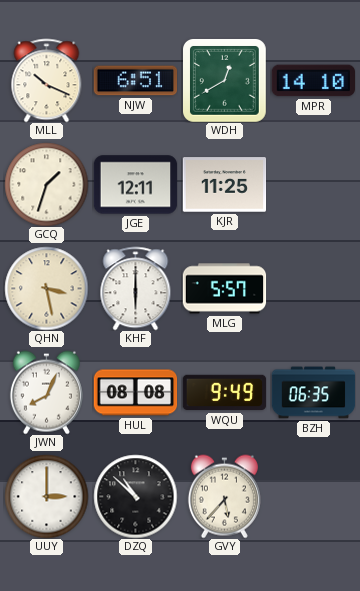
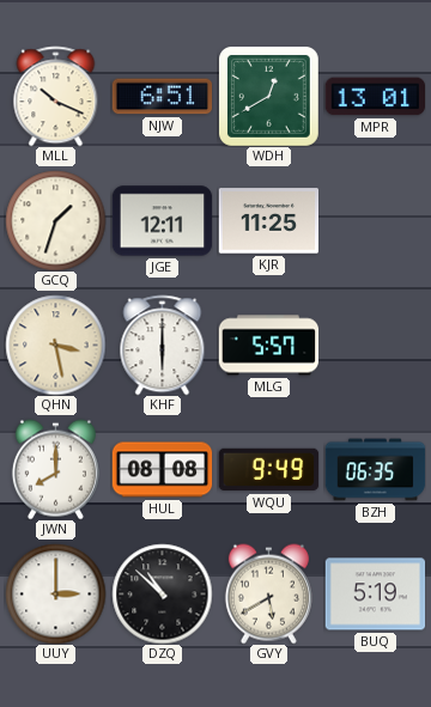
MPR: 14:10 -> 13:01
JWN: 8:04 -> 8:00
GVY: 5:37 -> 5:40
BUQ: none -> 5:19
